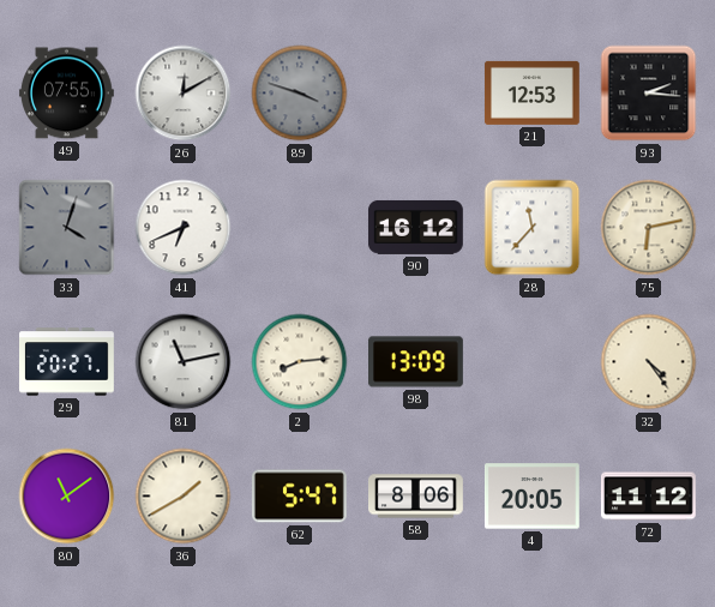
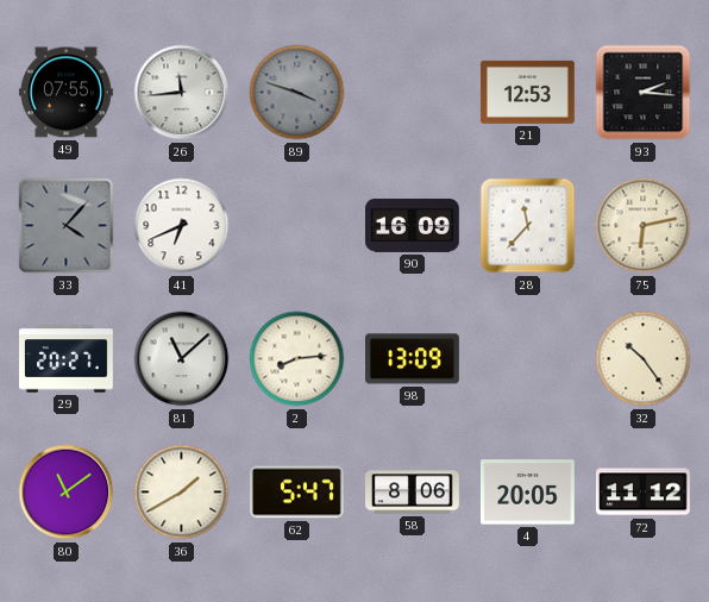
26: 12:10 -> 11:44
33: 4:03 -> 4:07
90: 16:12 -> 16:09
81: 11:13 -> 11:08
32: 4:24 -> 10:24
